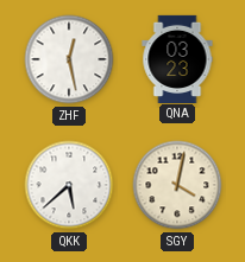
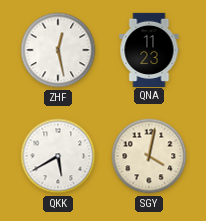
QNA: 03:23 -> 11:23
QKK: 5:38 -> 5:40
